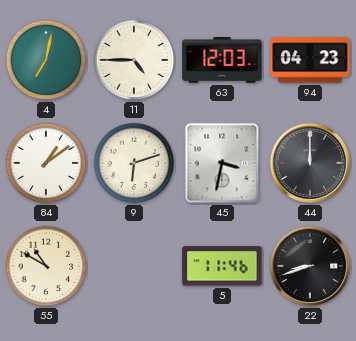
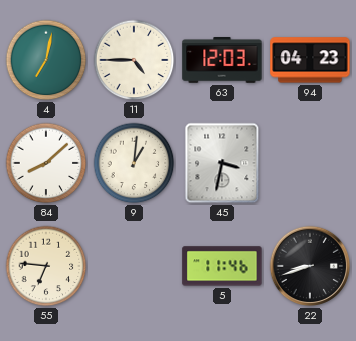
84: 1:09 -> 8:08
9: 6:12 -> 1:01
44: 12:00 -> none
55: 10:50 -> 6:46
